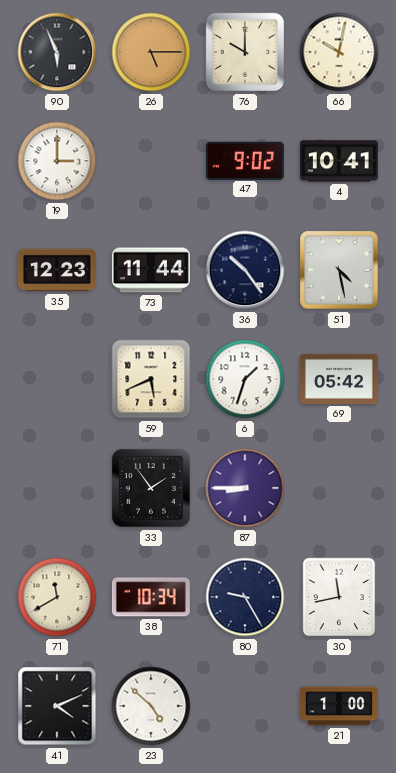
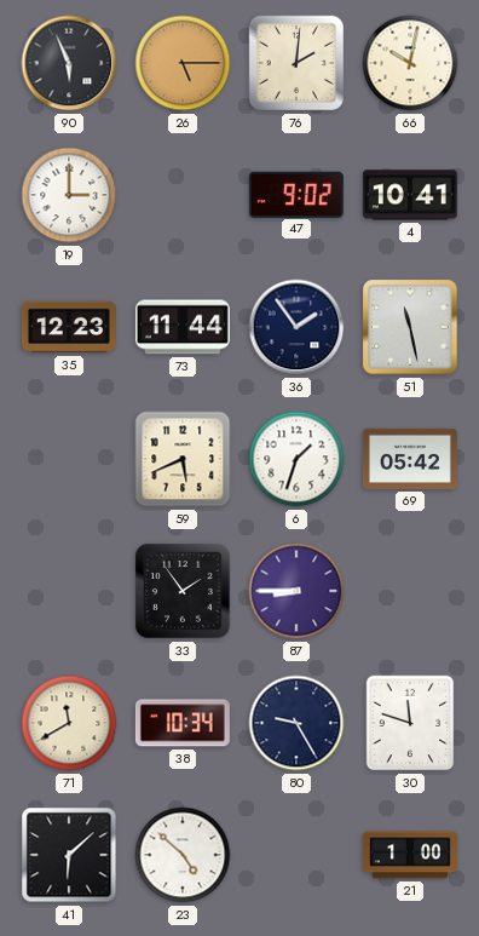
76: 10:00 -> 2:01
36: 10:24 -> 1:54
51: 4:28 -> 11:28
30: 11:43 -> 11:48
41: 4:11 -> 6:08
